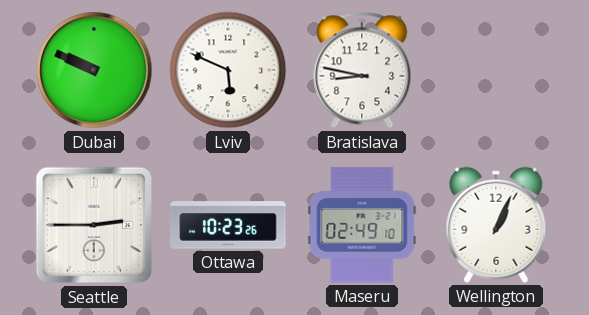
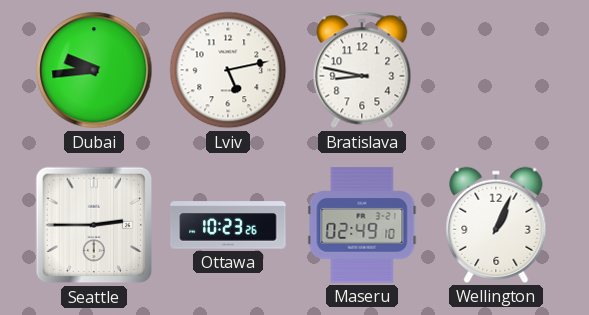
Dubai: 9:49 -> 9:44
Lviv: 5:49 -> 5:13
